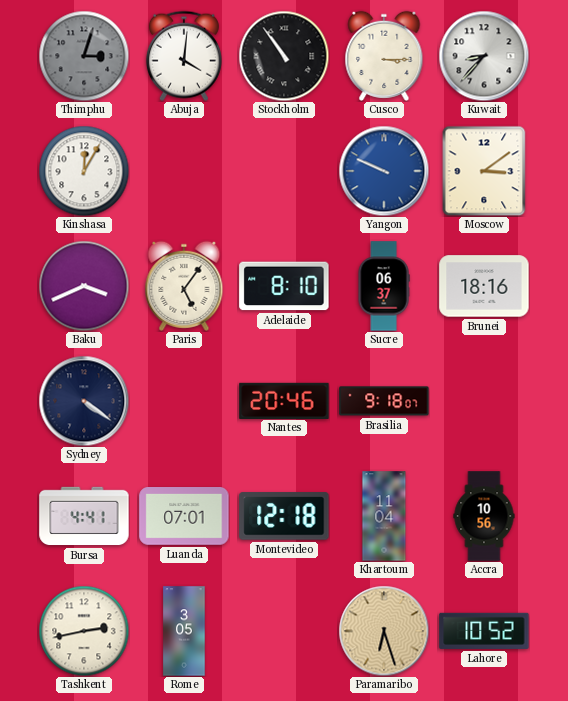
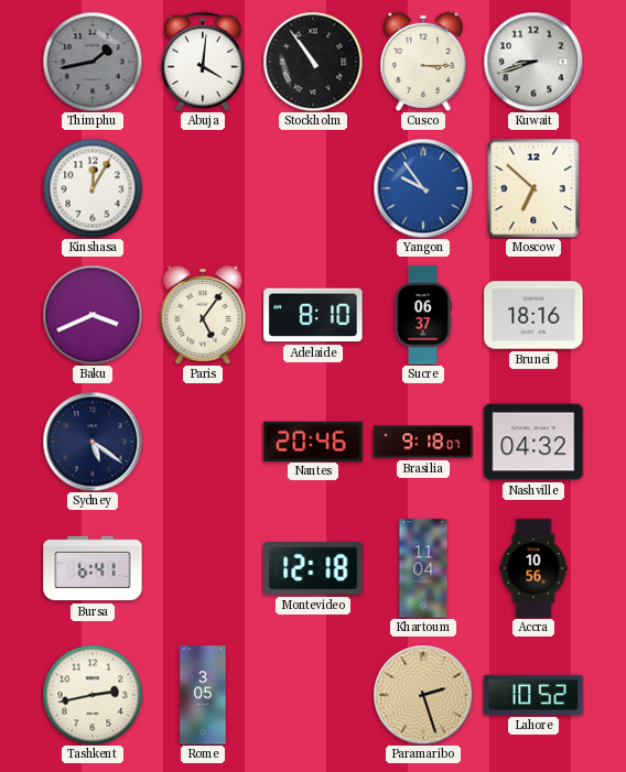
Thimphu: 3:03 -> 1:43
Kuwait: 8:37 -> 8:42
Yangon: 9:49 -> 9:54
Moscow: 3:09 -> 6:52
Sydney: 4:21 -> 5:21
Nashville: none -> 04:32
Bursa: 4:41 -> 6:41
Luanda: 07:01 -> none
Paramaribo: 6:27 -> 2:27
